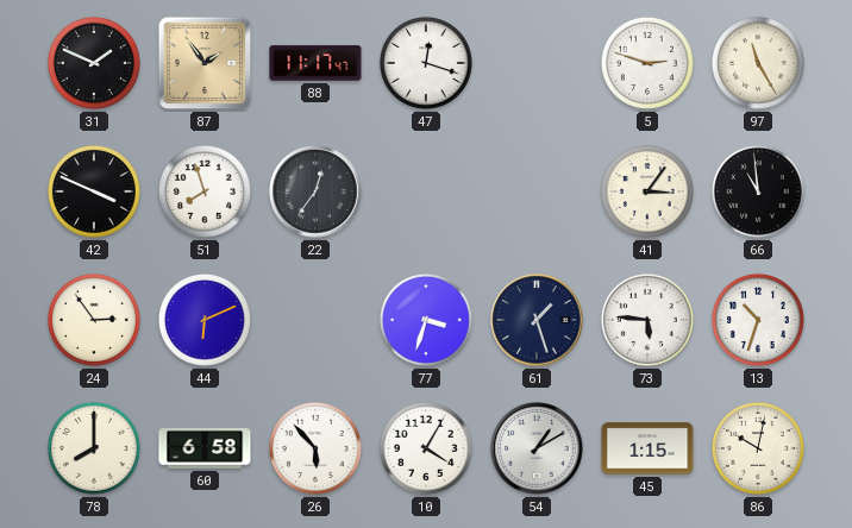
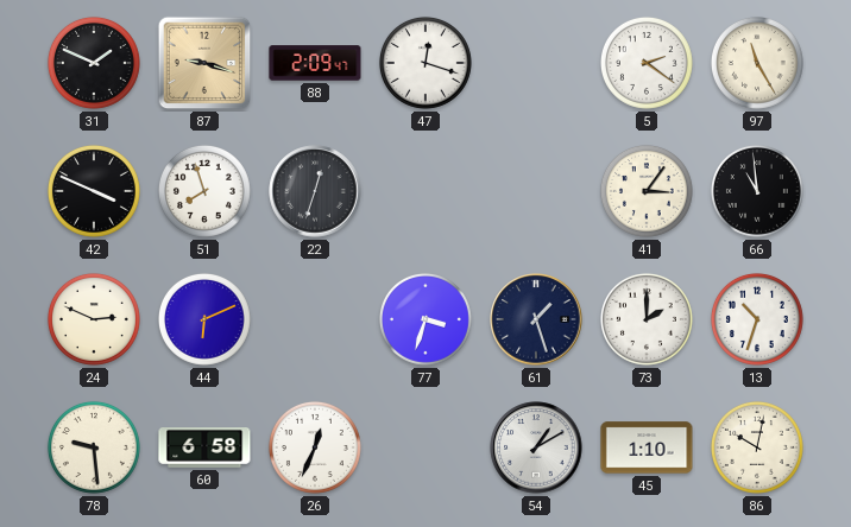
87: 1:54 -> 9:18
88: 11:17 -> 2:09
5: 2:48 -> 2:21
22: 12:36 -> 12:33
24: 2:54 -> 2:49
73: 5:46 -> 2:00
78: 8:00 -> 9:29
26: 5:53 -> 12:34
10: 4:05 -> none
45: 1:15 -> 1:10
